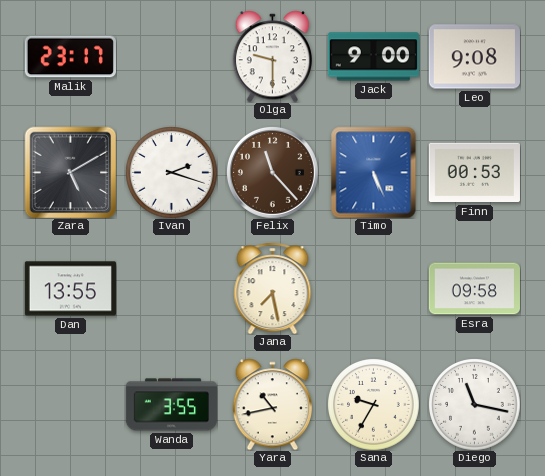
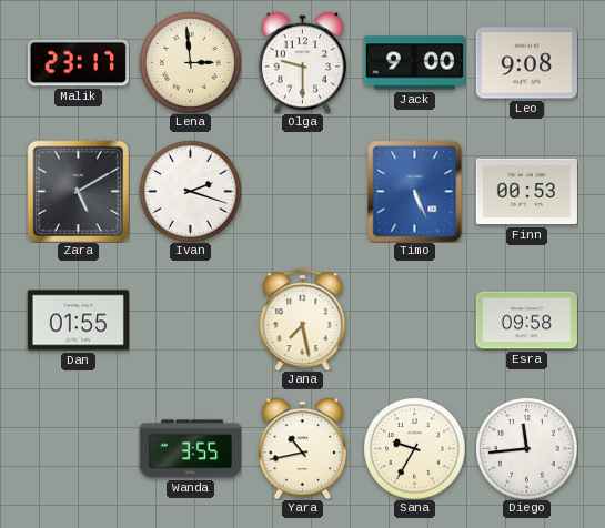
Lena: none -> 2:59
Felix: 11:23 -> none
Dan: 13:55 -> 01:55
Diego: 11:17 -> 11:44
